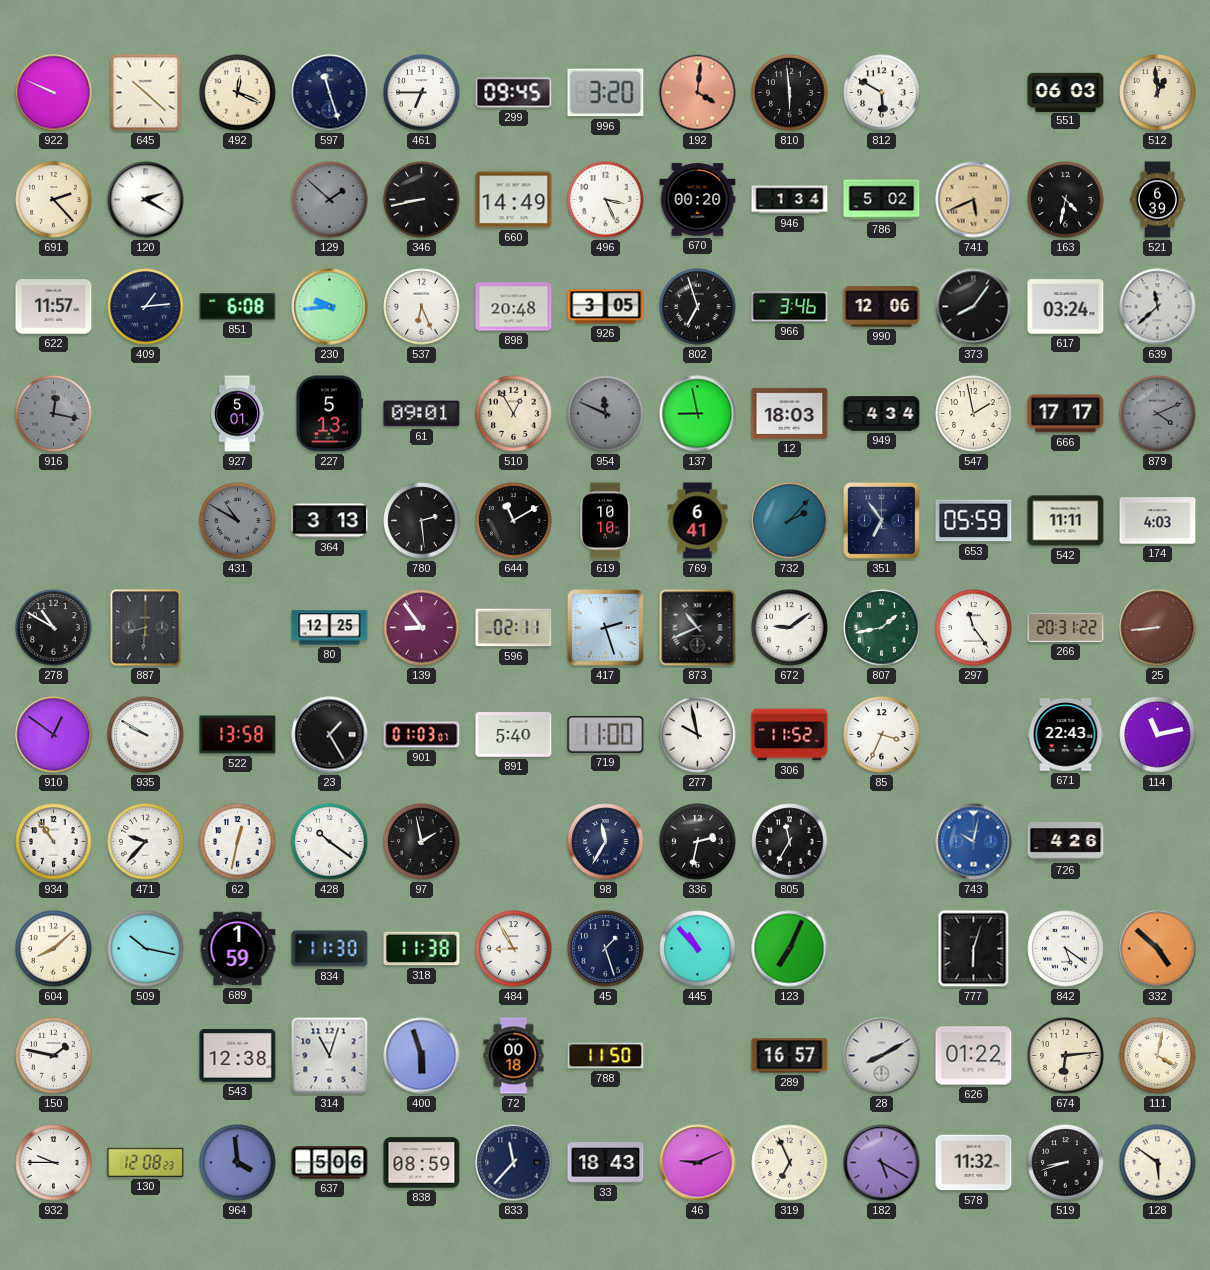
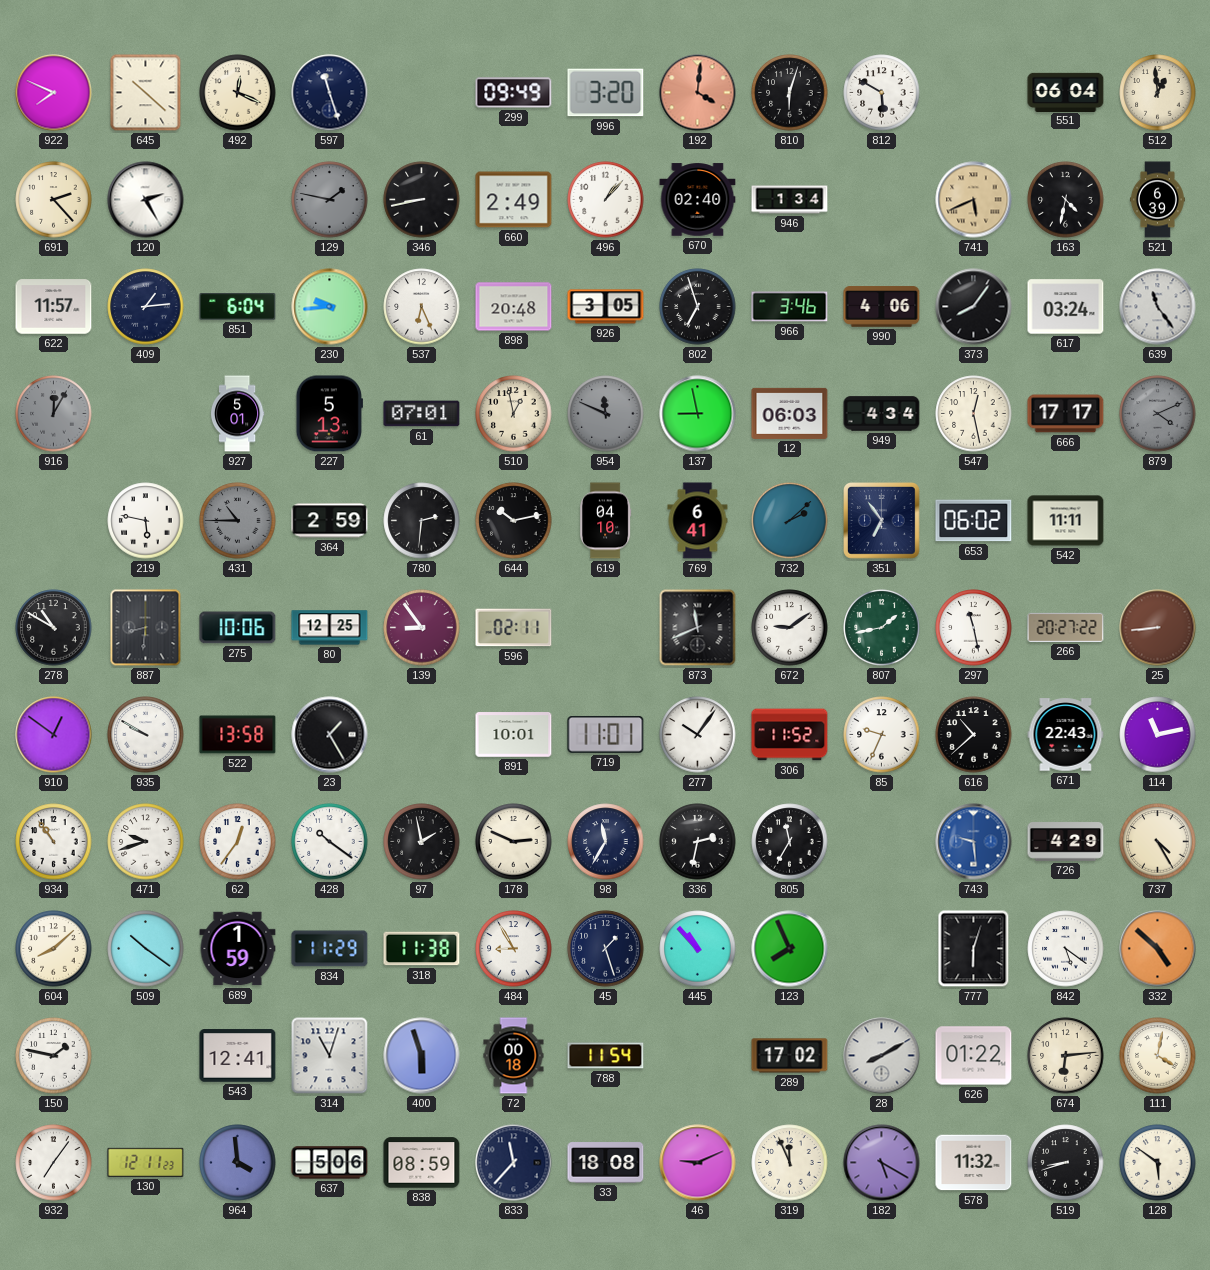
922: 9:49 -> 7:49
461: 6:45 -> none
299: 09:45 -> 09:49
810: 5:59 -> 6:03
551: 06:03 -> 06:04
120: 2:20 -> 2:25
129: 1:52 -> 1:47
660: 14:49 -> 2:49
496: 3:26 -> 1:07
670: 00:20 -> 02:40
786: 5:02 -> none
851: 6:08 -> 6:04
990: 12:06 -> 4:06
639: 11:38 -> 11:24
916: 12:17 -> 12:05
61: 09:01 -> 07:01
510: 12:55 -> 12:58
12: 18:03 -> 06:03
547: 1:58 -> 12:28
219: none -> 5:47
431: 10:50 -> 10:45
364: 3:13 -> 2:59
780: 2:29 -> 2:31
644: 11:10 -> 10:13
619: 10:10 -> 04:10
732: 2:07 -> 2:08
653: 05:59 -> 06:02
174: 4:03 -> none
275: none -> 10:06
417: 2:27 -> none
873: 10:41 -> 11:41
297: 11:24 -> 11:28
266: 20:31 -> 20:27
901: 01:03 -> none
891: 5:40 -> 10:01
719: 11:00 -> 11:01
277: 9:58 -> 10:06
85: 3:34 -> 9:34
616: none -> 10:38
471: 9:37 -> 9:42
62: 12:32 -> 12:36
178: none -> 2:49
743: 10:02 -> 9:29
726: 4:26 -> 4:29
737: none -> 4:25
509: 10:17 -> 10:21
834: 11:30 -> 11:29
123: 7:04 -> 7:56
543: 12:38 -> 12:41
788: 11:50 -> 11:54
289: 16:57 -> 17:02
932: 9:45 -> 7:06
130: 12:08 -> 12:11
33: 18:43 -> 18:08
319: 6:56 -> 11:56
